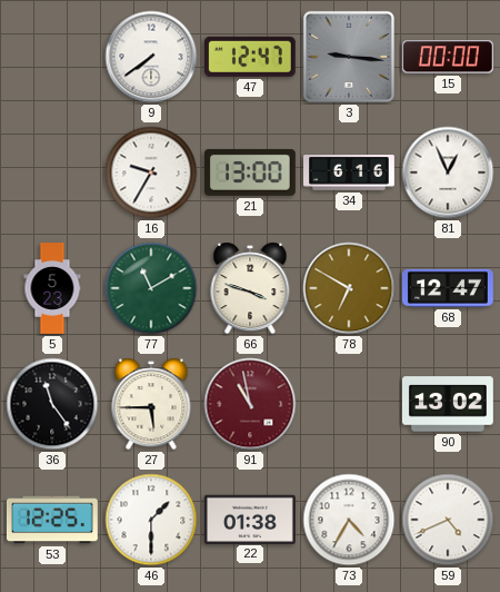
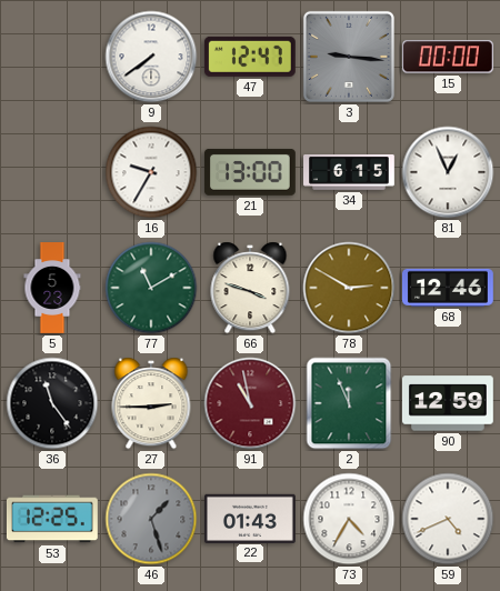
34: 6:16 -> 6:15
78: 6:50 -> 2:50
68: 12:47 -> 12:46
27: 5:45 -> 2:45
2: none -> 11:56
90: 13:02 -> 12:59
46: 1:30 -> 1:27
46 dial: white -> grey
22: 01:38 -> 01:43
